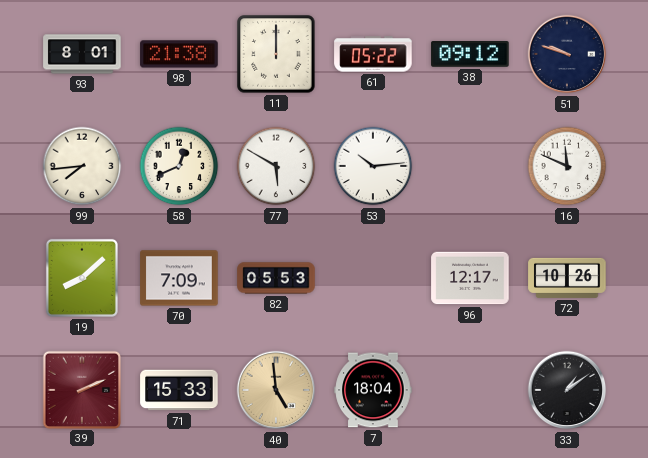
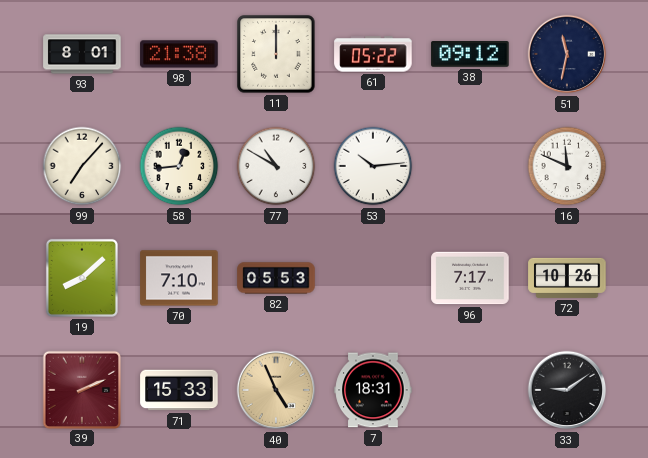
51: 9:48 -> 11:32
99: 7:44 -> 7:07
58: 12:41 -> 12:44
77: 5:50 -> 10:50
70: 7:09 -> 7:10
96: 12:17 -> 7:17
40: 4:59 -> 4:56
7: 18:04 -> 18:31
33: 1:09 -> 9:09
